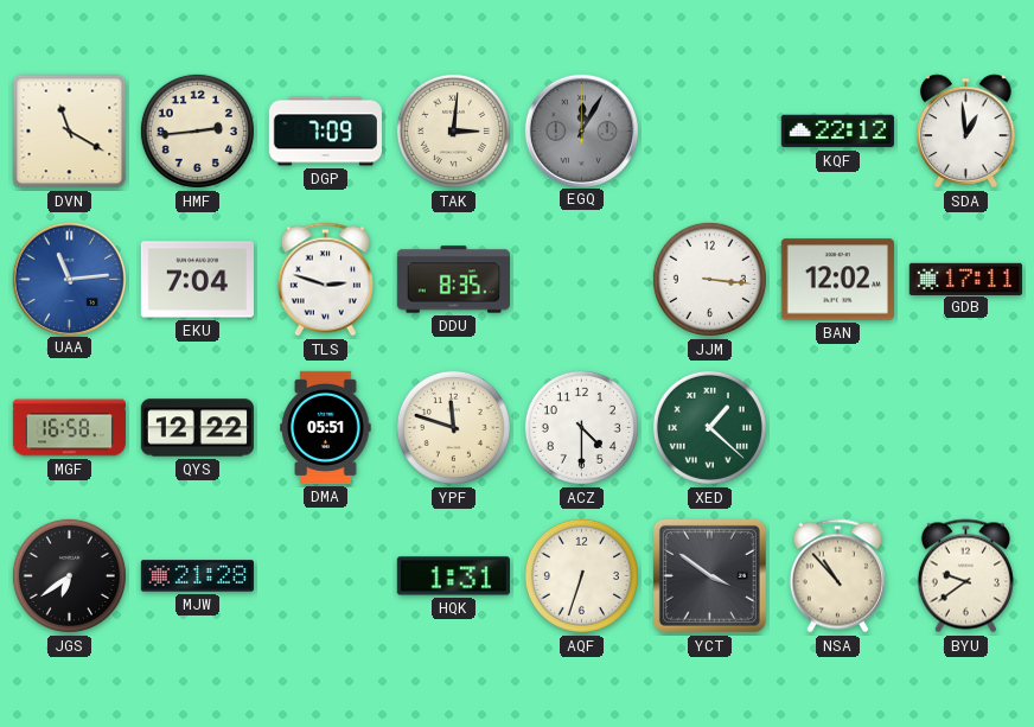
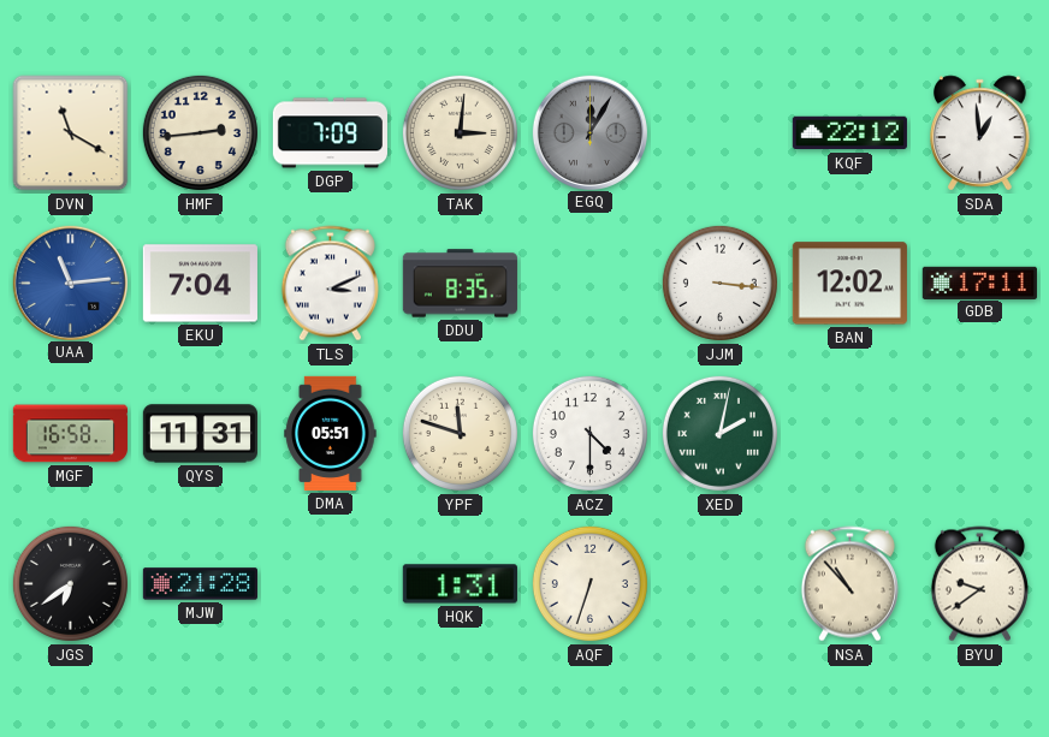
TLS: 2:48 -> 3:11
QYS: 12:22 -> 11:31
XED: 1:22 -> 2:02
YCT: 3:51 -> none
